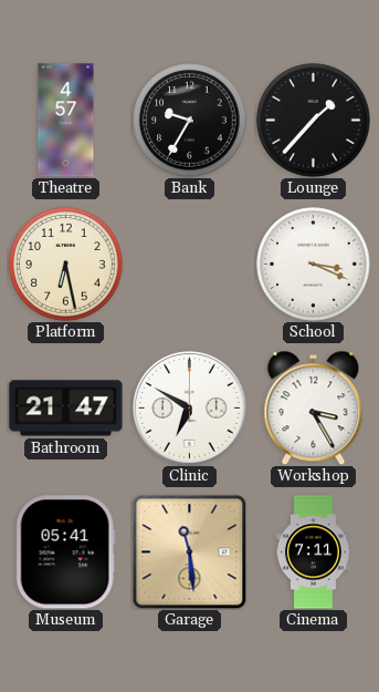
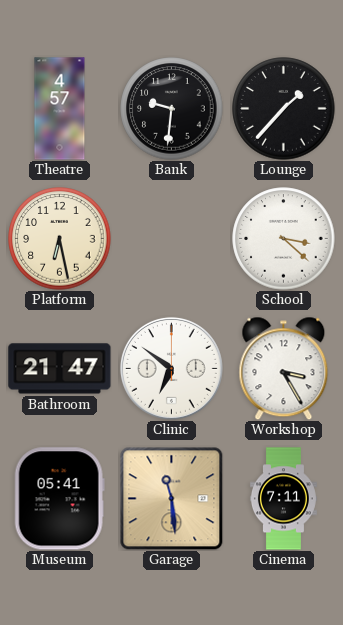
Bank: 9:35 -> 9:31
School: 3:19 -> 3:22
Clinic: 6:50 -> 6:51
